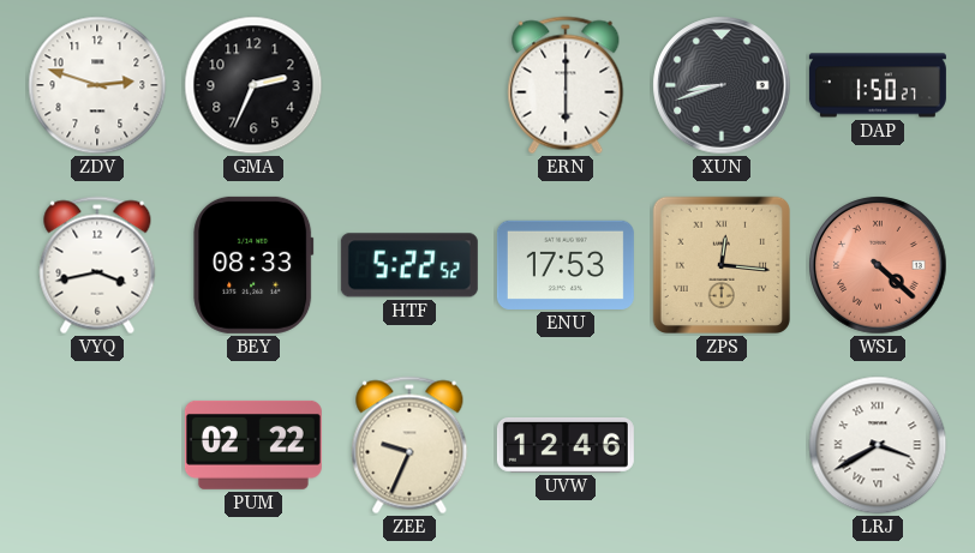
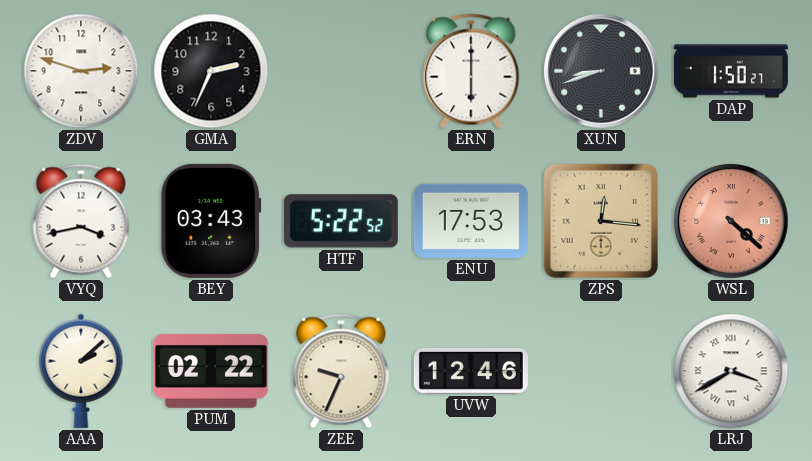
BEY: 08:33 -> 03:43
AAA: none -> 2:08
